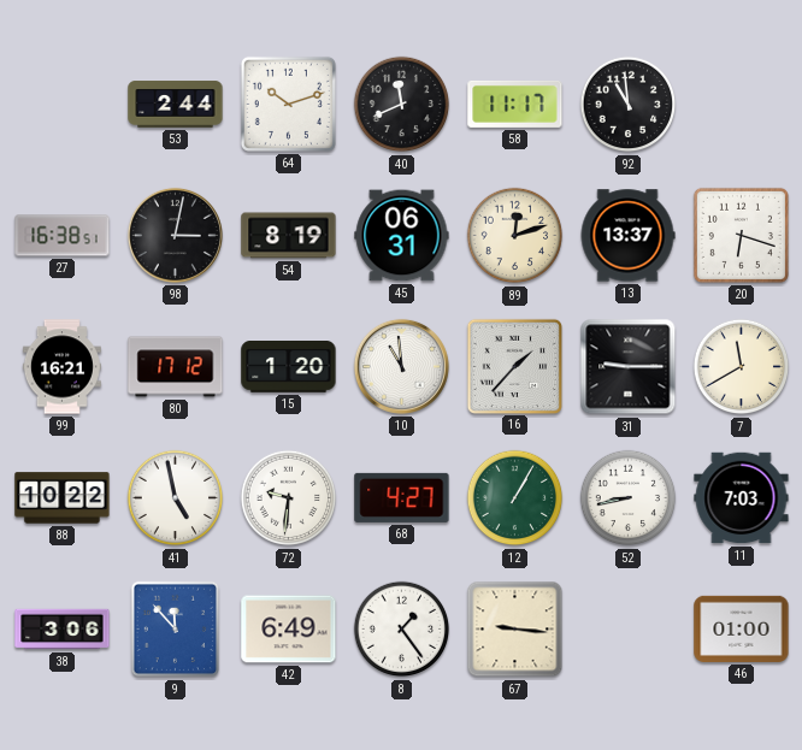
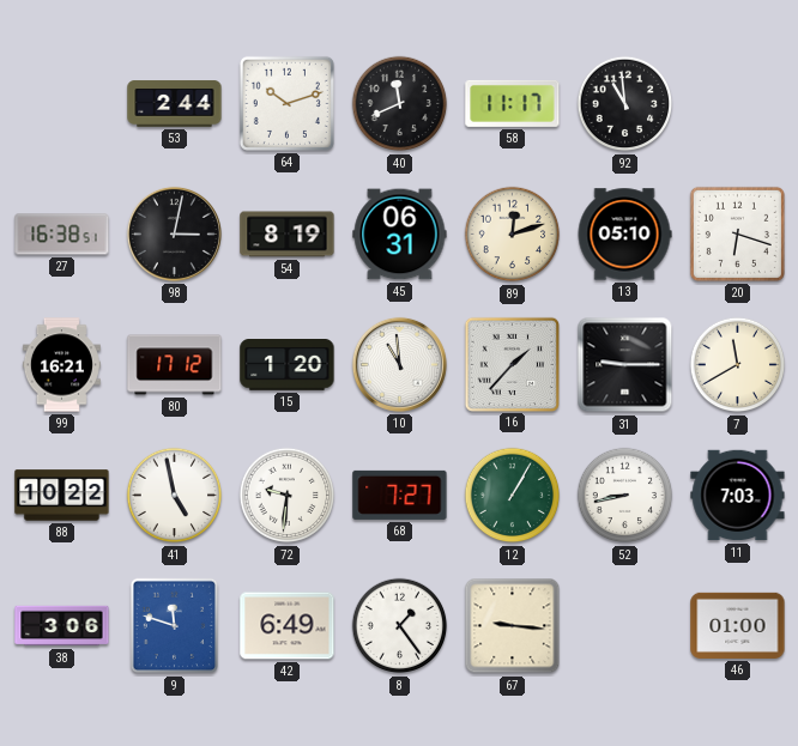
13: 13:37 -> 05:10
68: 4:27 -> 7:27
9: 11:53 -> 11:48
